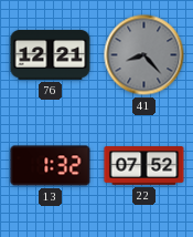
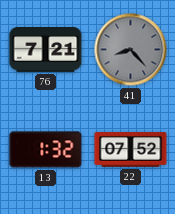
76: 12:21 -> 7:21
